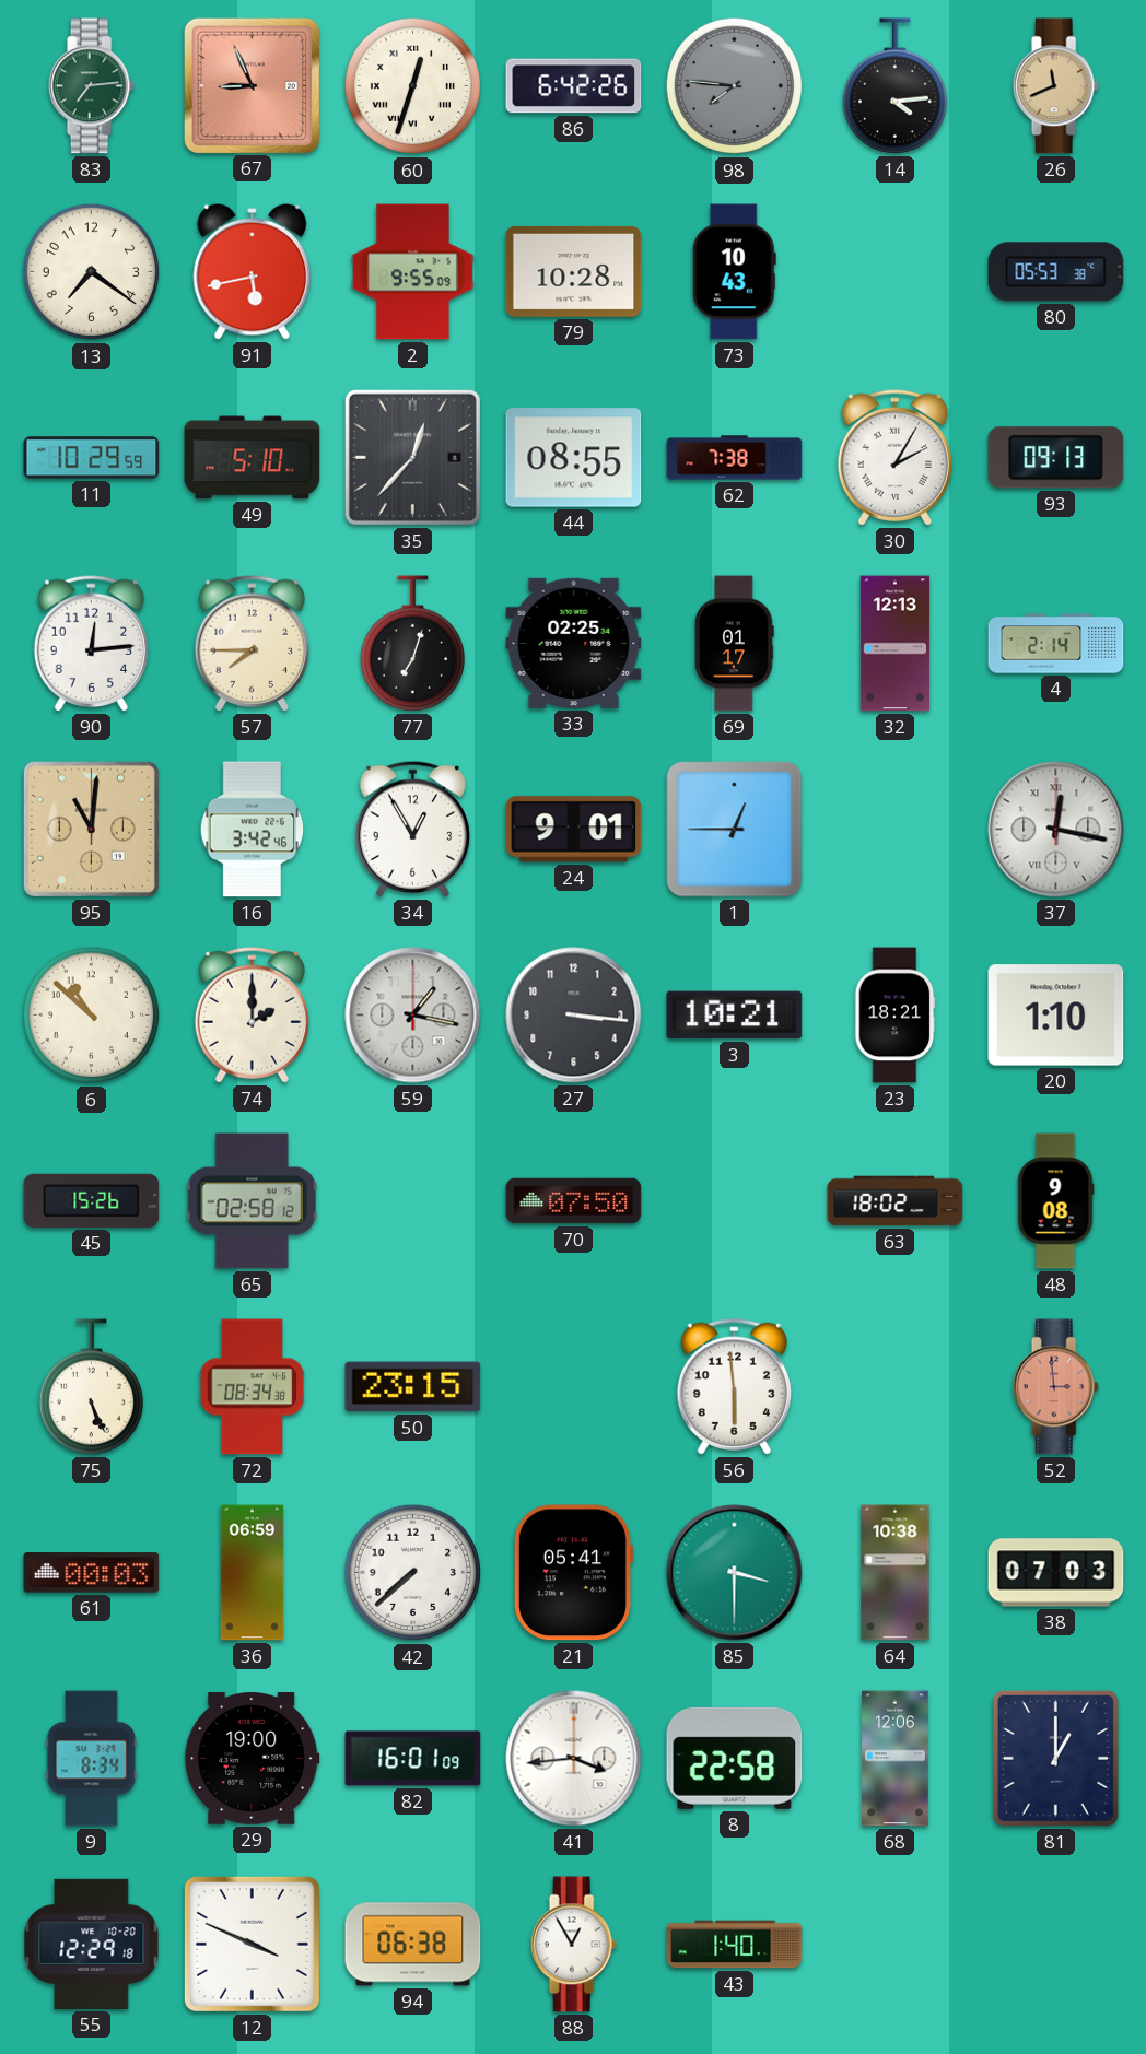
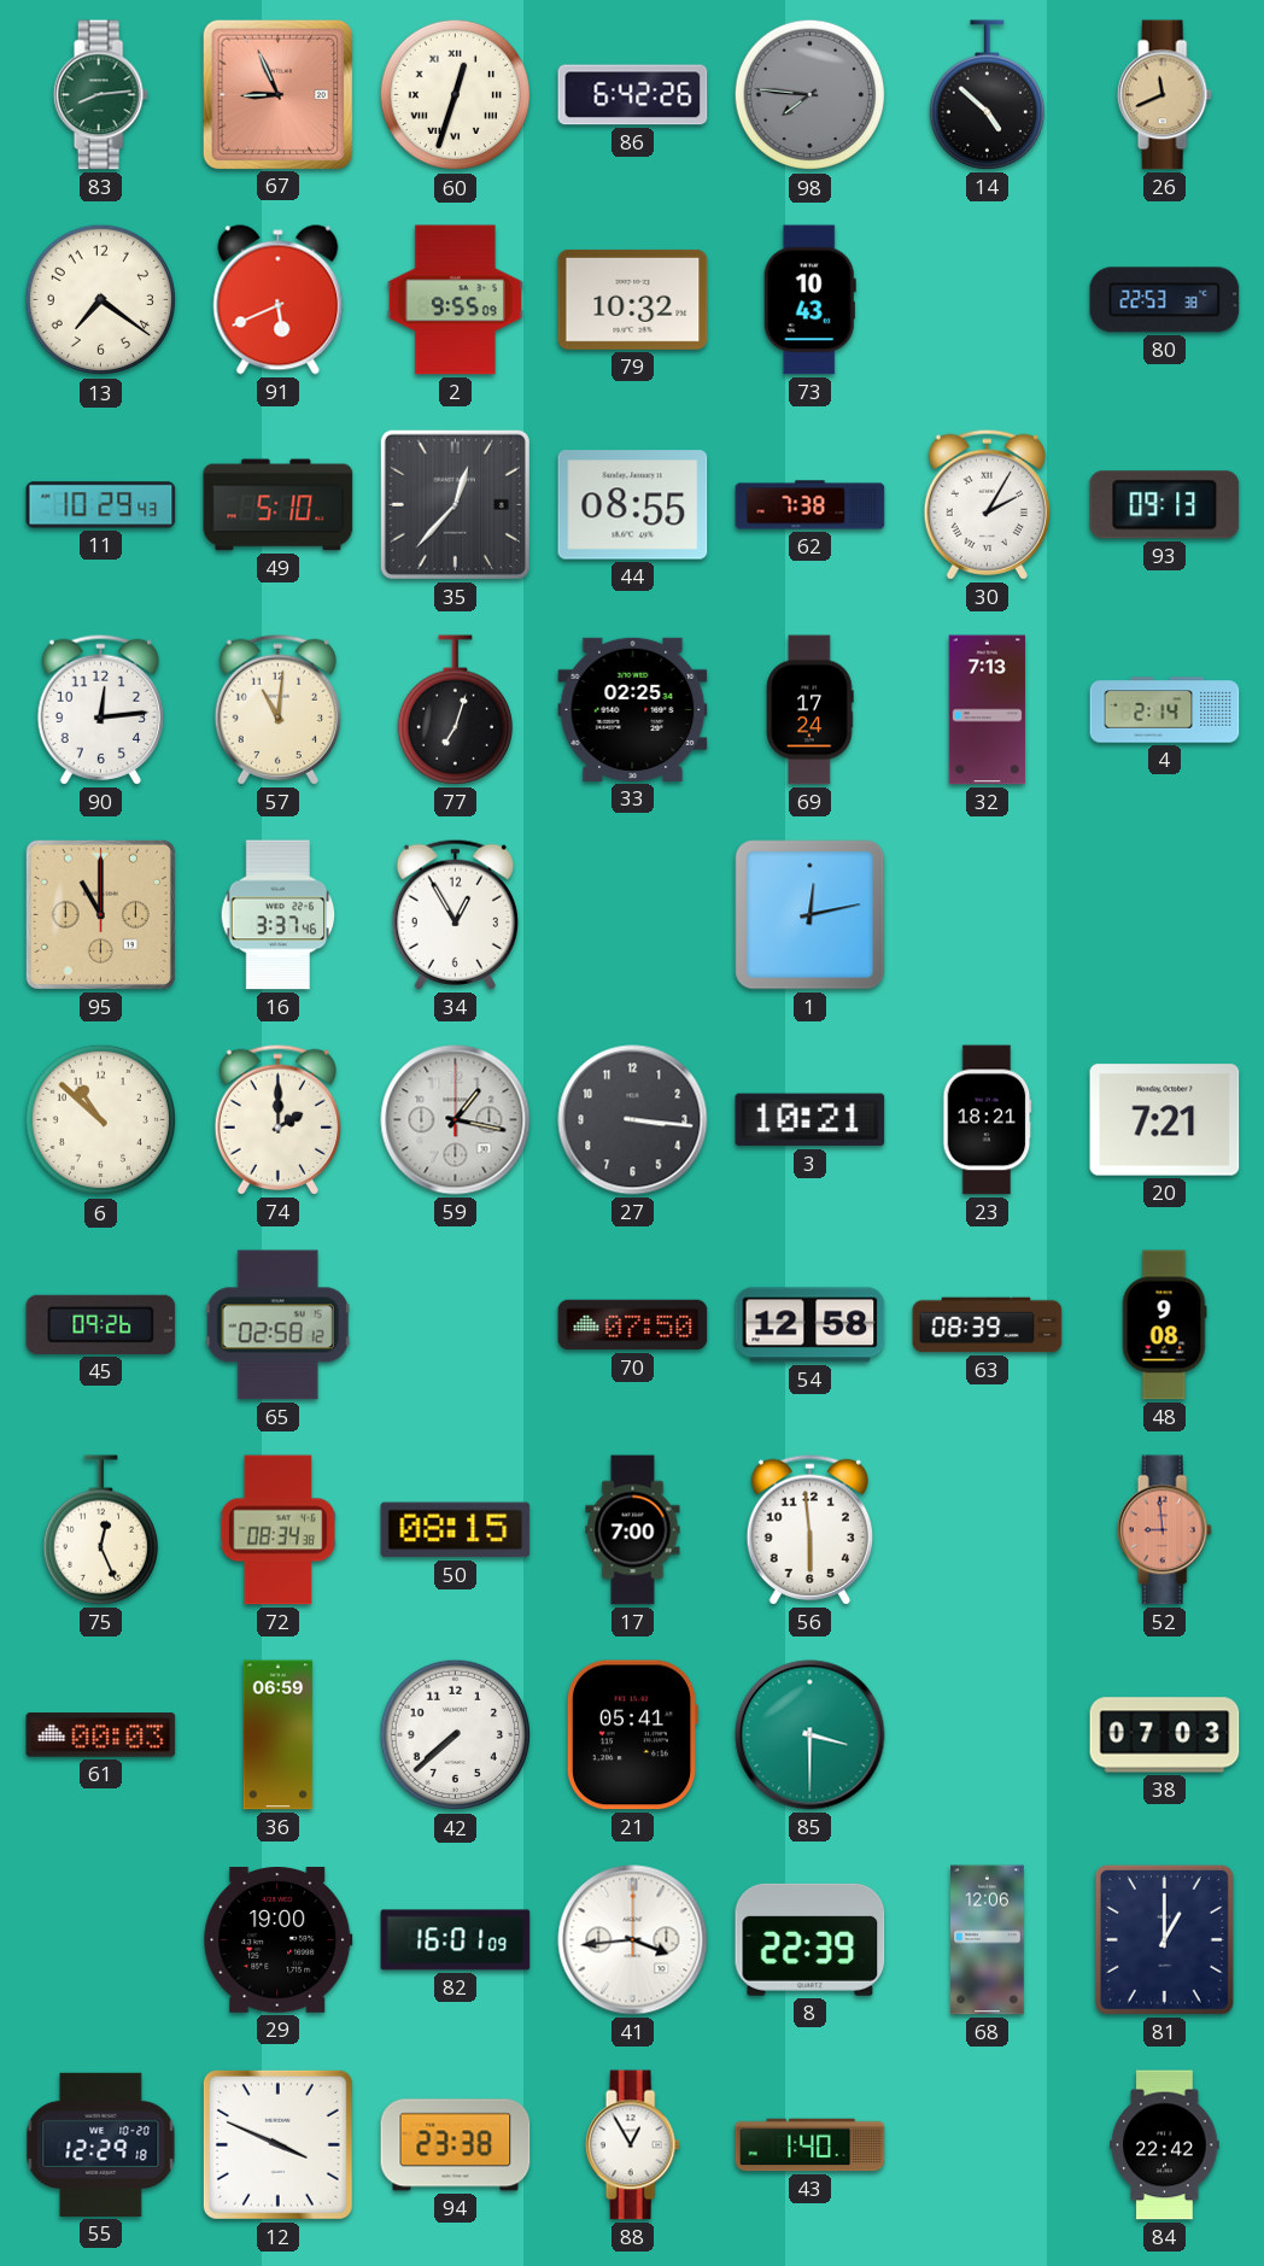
83: 7:14 -> 8:14
14: 4:14 -> 4:52
91: 5:43 -> 5:41
79: 10:28 -> 10:32
80: 05:53 -> 22:53
11: 10:29:59 -> 10:29:43
57: 7:45 -> 11:01
69: 01:17 -> 17:24
32: 12:13 -> 7:13
95: 11:01 -> 11:00
16: 3:42 -> 3:37
24: 9:01 -> none
1: 12:45 -> 12:13
37: 12:17 -> none
20: 1:10 -> 7:21
45: 15:26 -> 09:26
54: none -> 12:58
63: 18:02 -> 08:39
75: 5:26 -> 12:26
50: 23:15 -> 08:15
17: none -> 7:00
52: 2:59 -> 8:59
64: 10:38 -> none
9: 8:34 -> none
8: 22:58 -> 22:39
94: 06:38 -> 23:38
84: none -> 22:42
